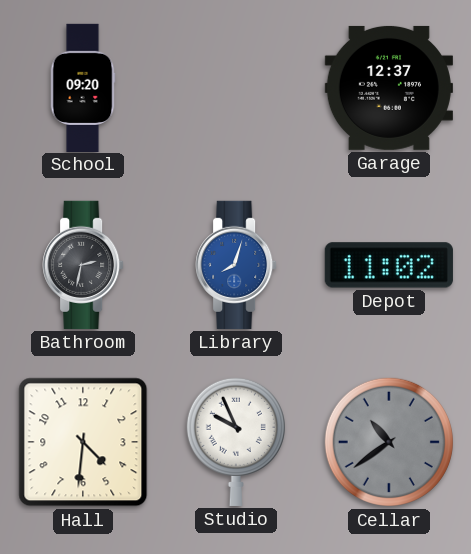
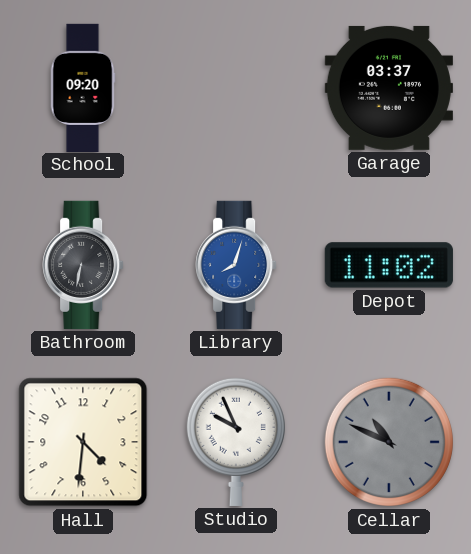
Garage: 12:37 -> 03:37
Bathroom: 2:32 -> 6:32
Cellar: 10:39 -> 10:49
